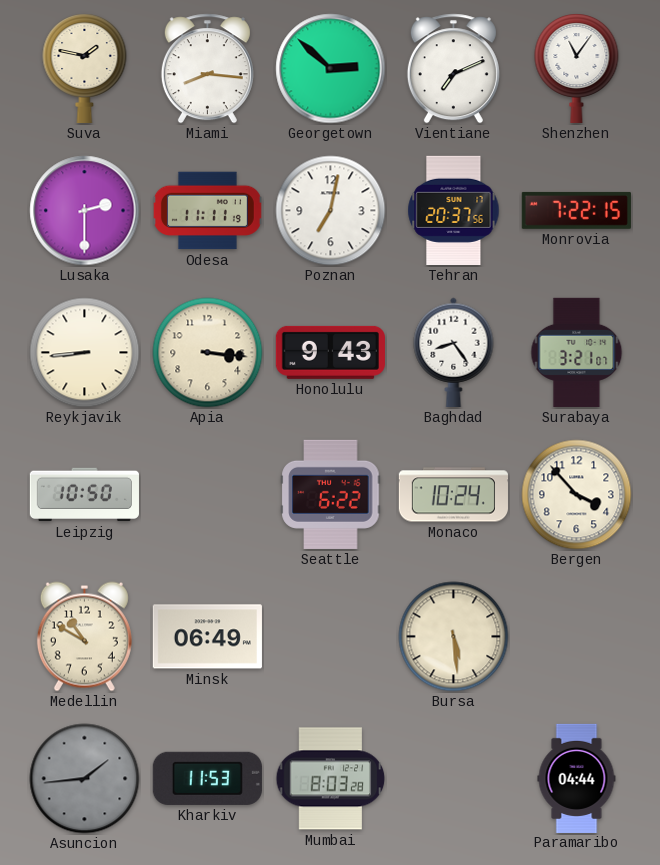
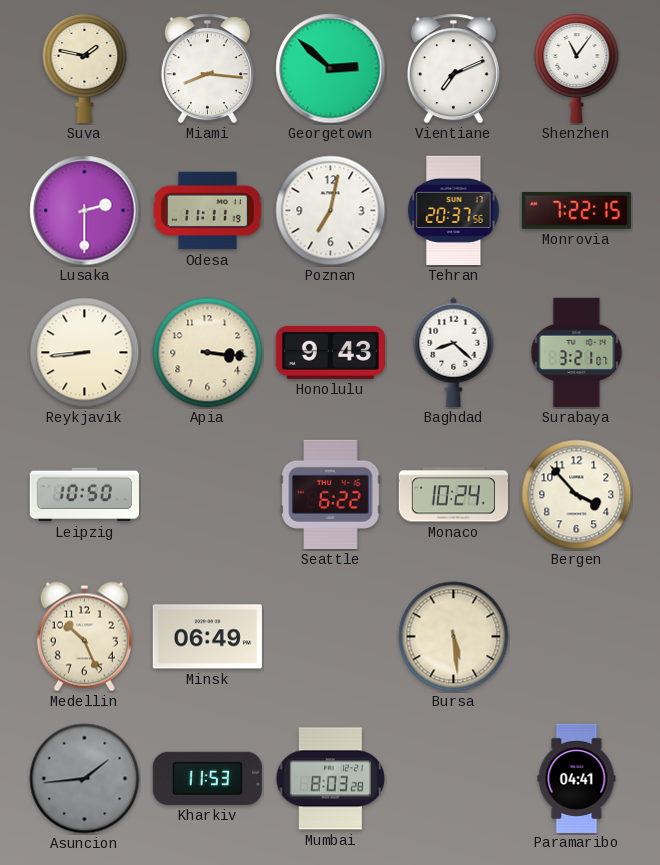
Baghdad: 8:24 -> 8:22
Medellin: 10:50 -> 10:26
Paramaribo: 04:44 -> 04:41
